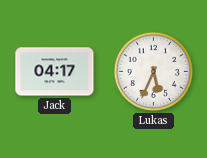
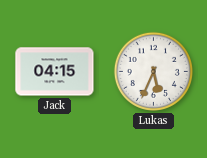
Jack: 04:17 -> 04:15
